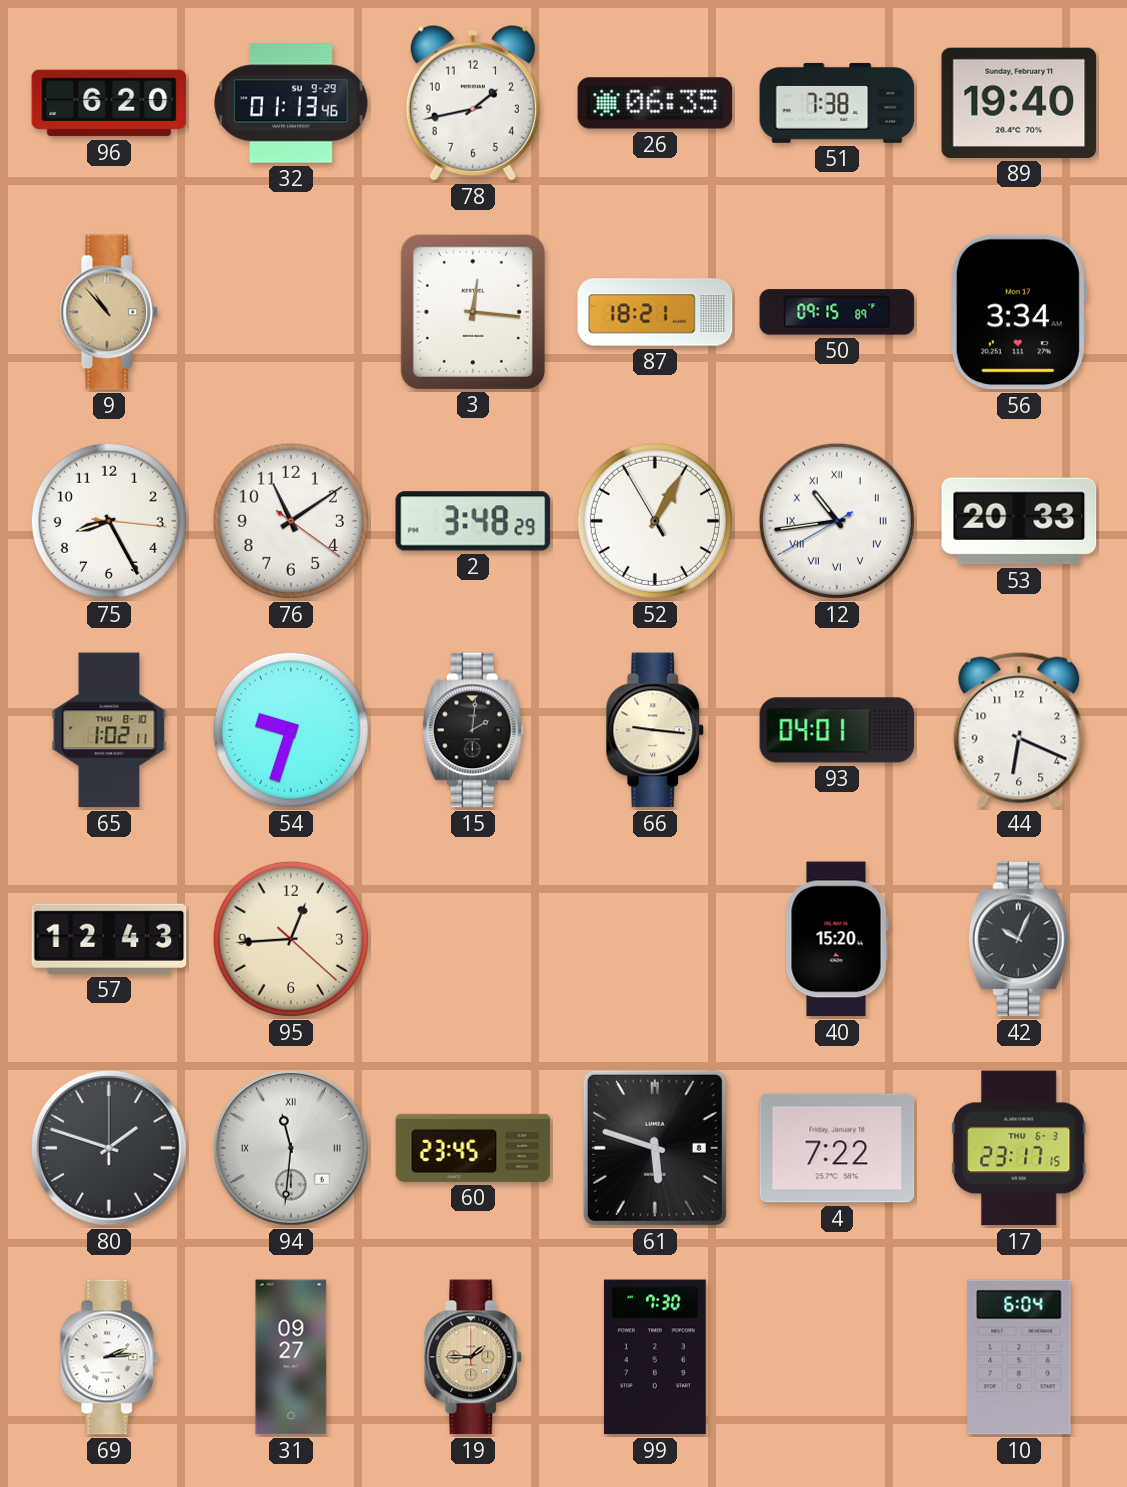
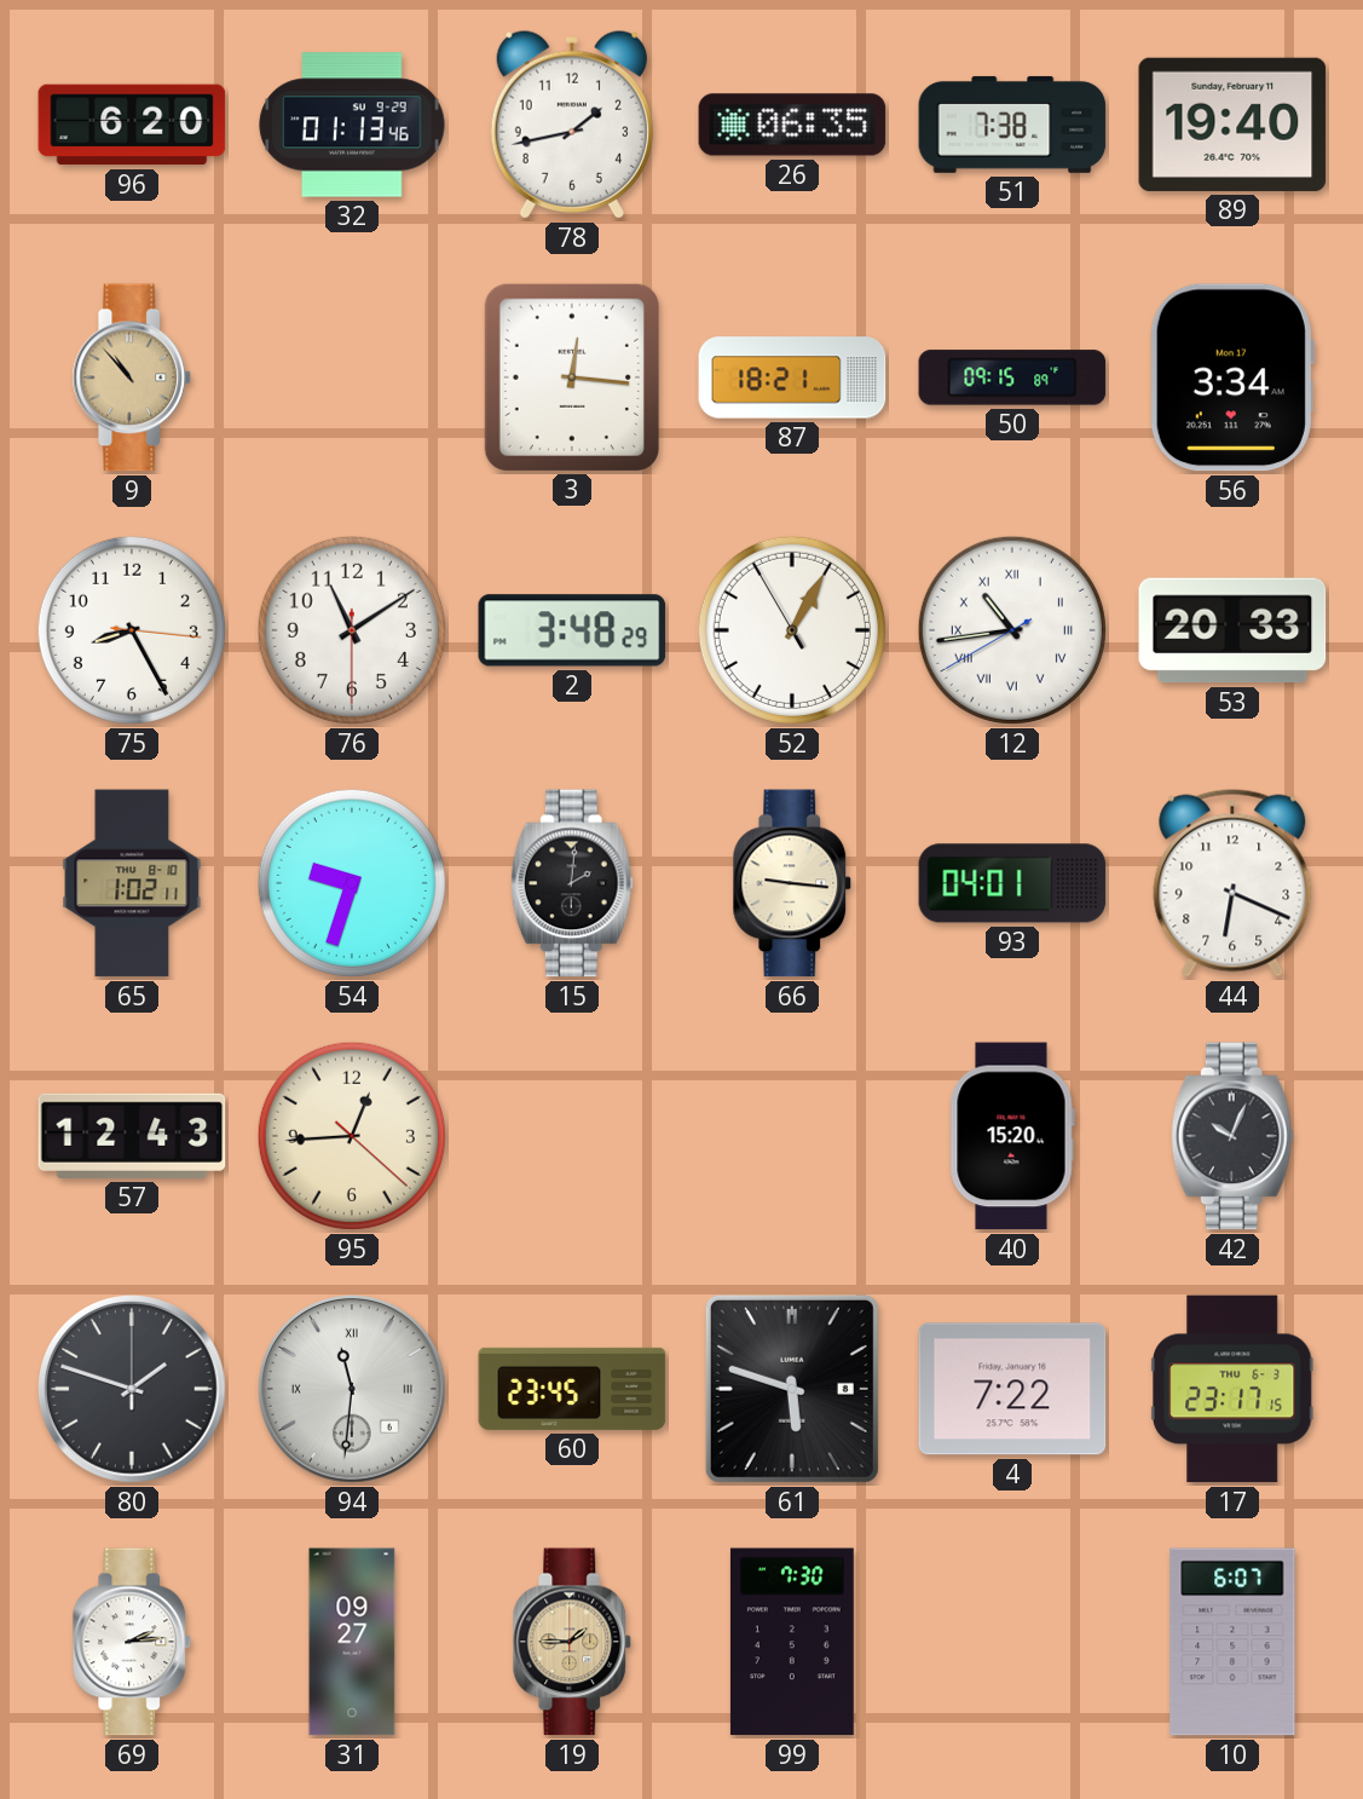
76: 11:09:21 -> 11:09:30
10: 6:04 -> 6:07
